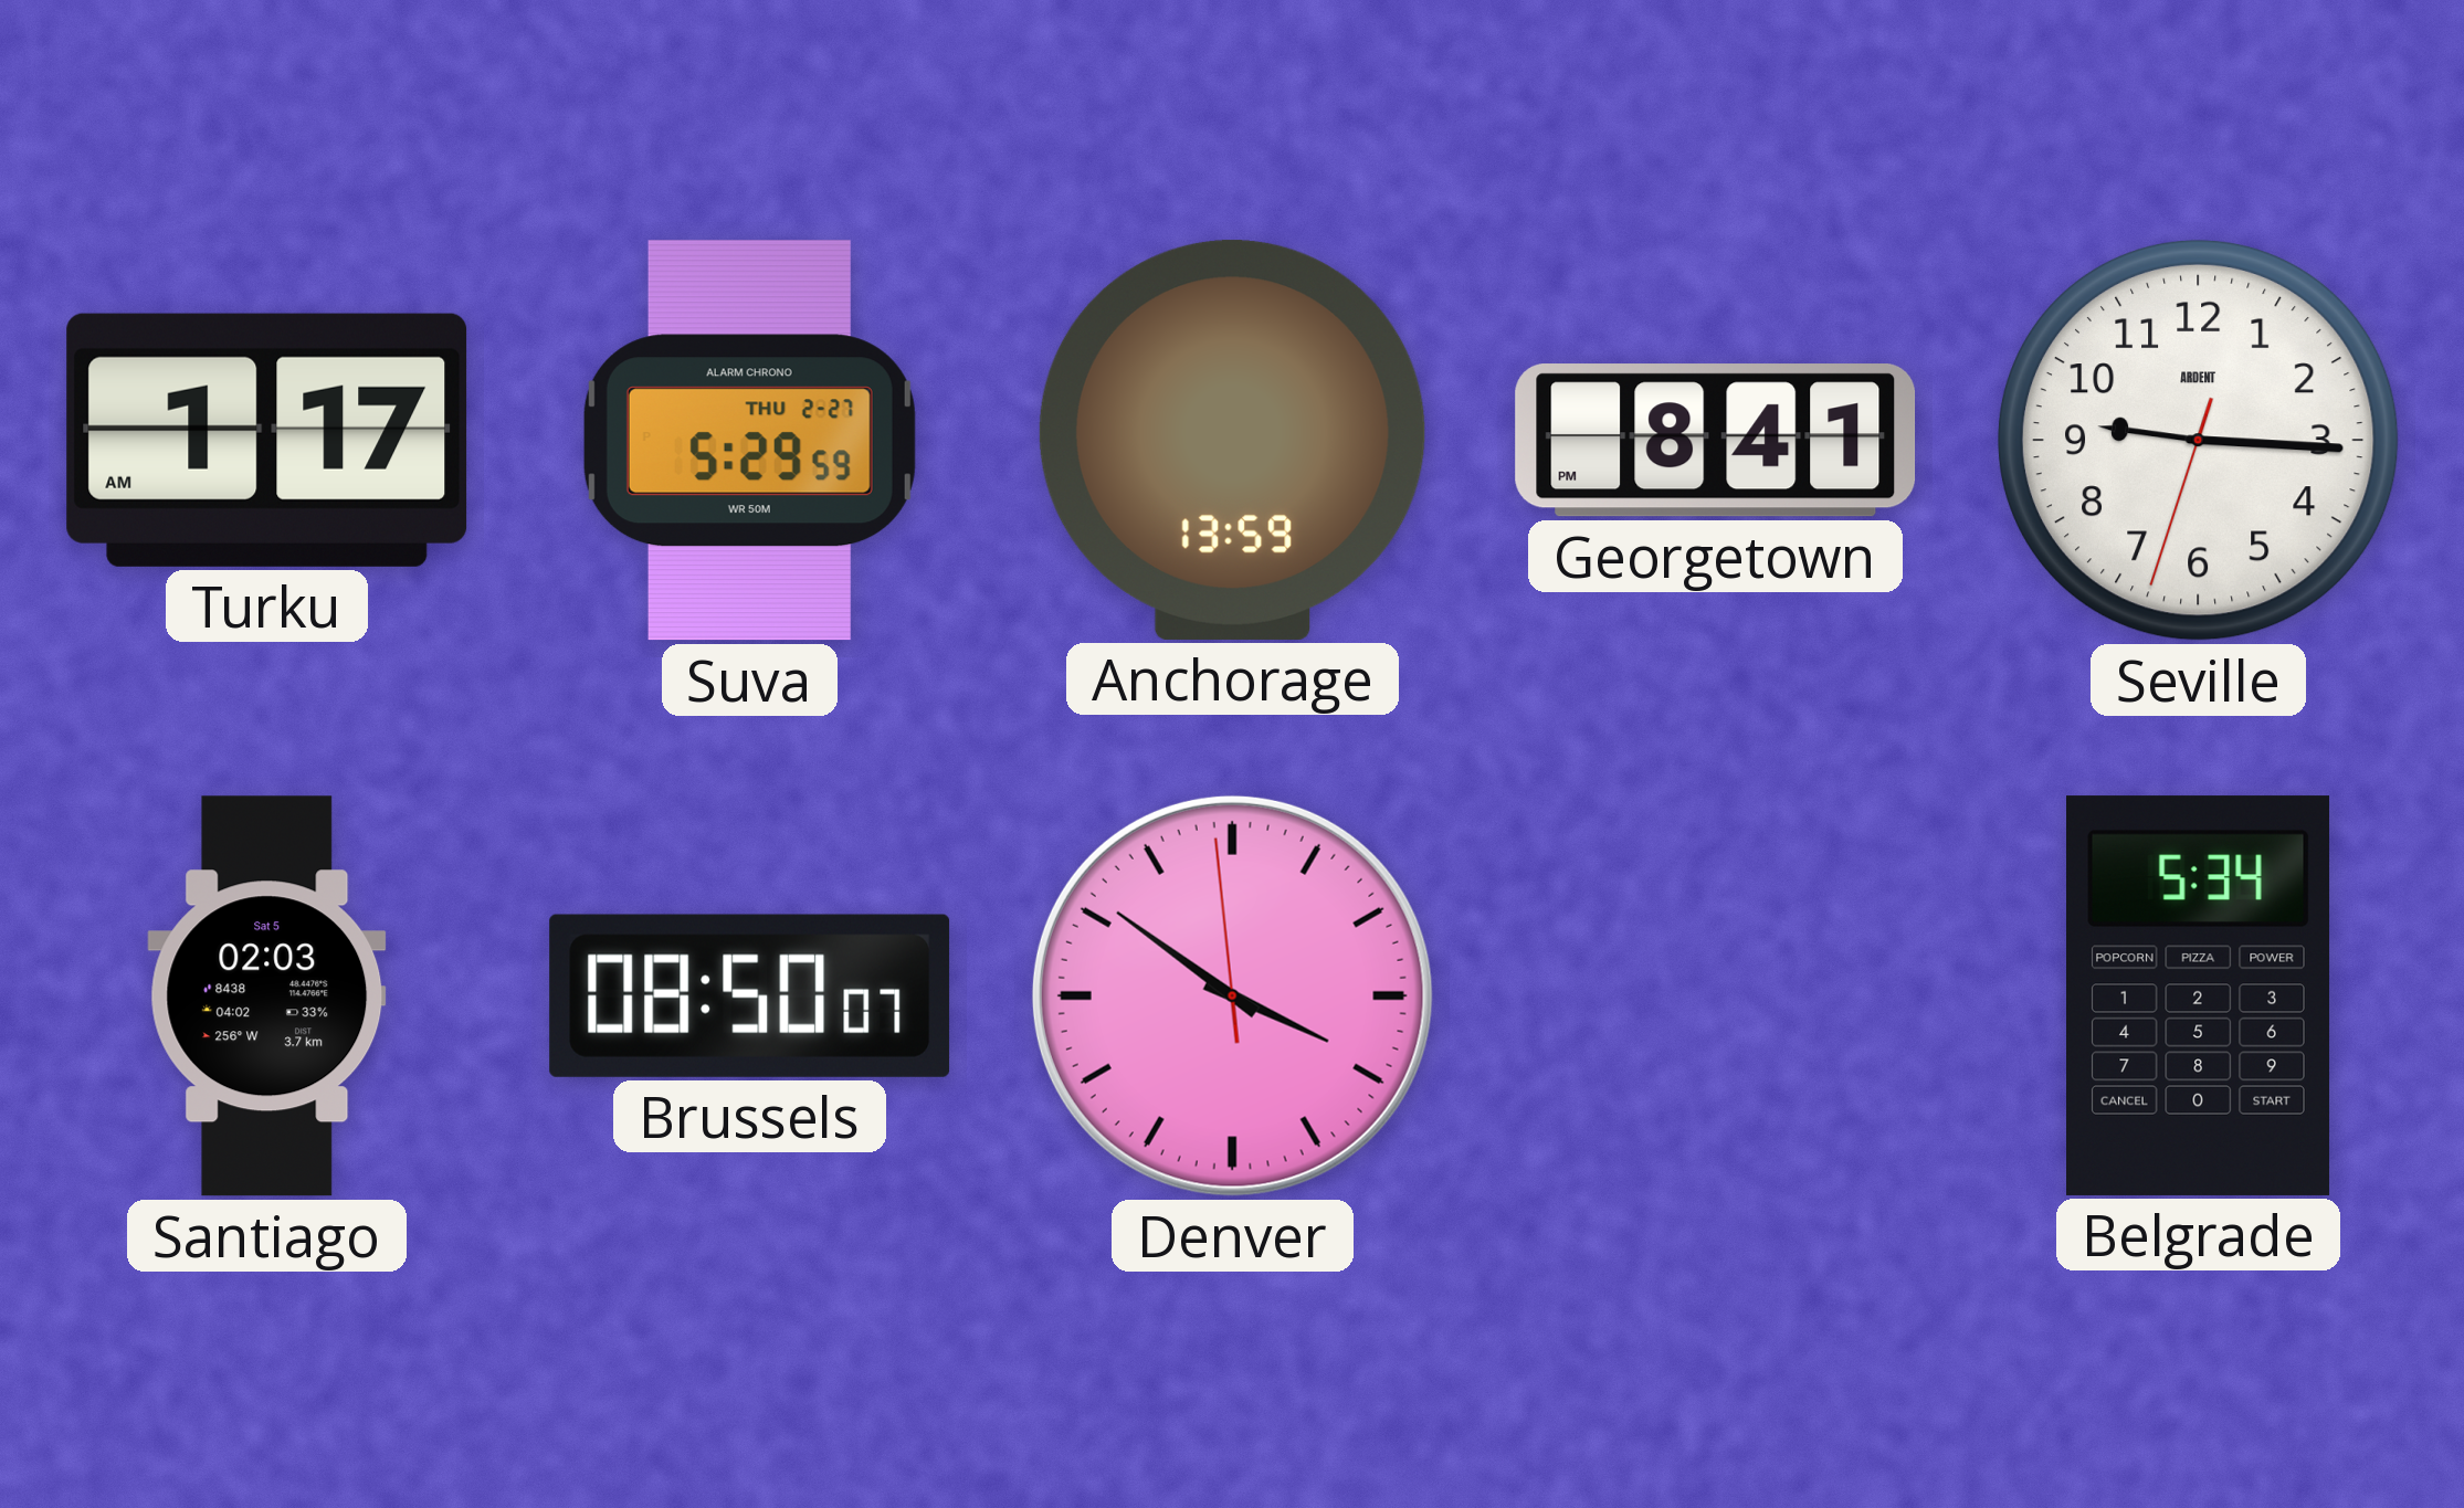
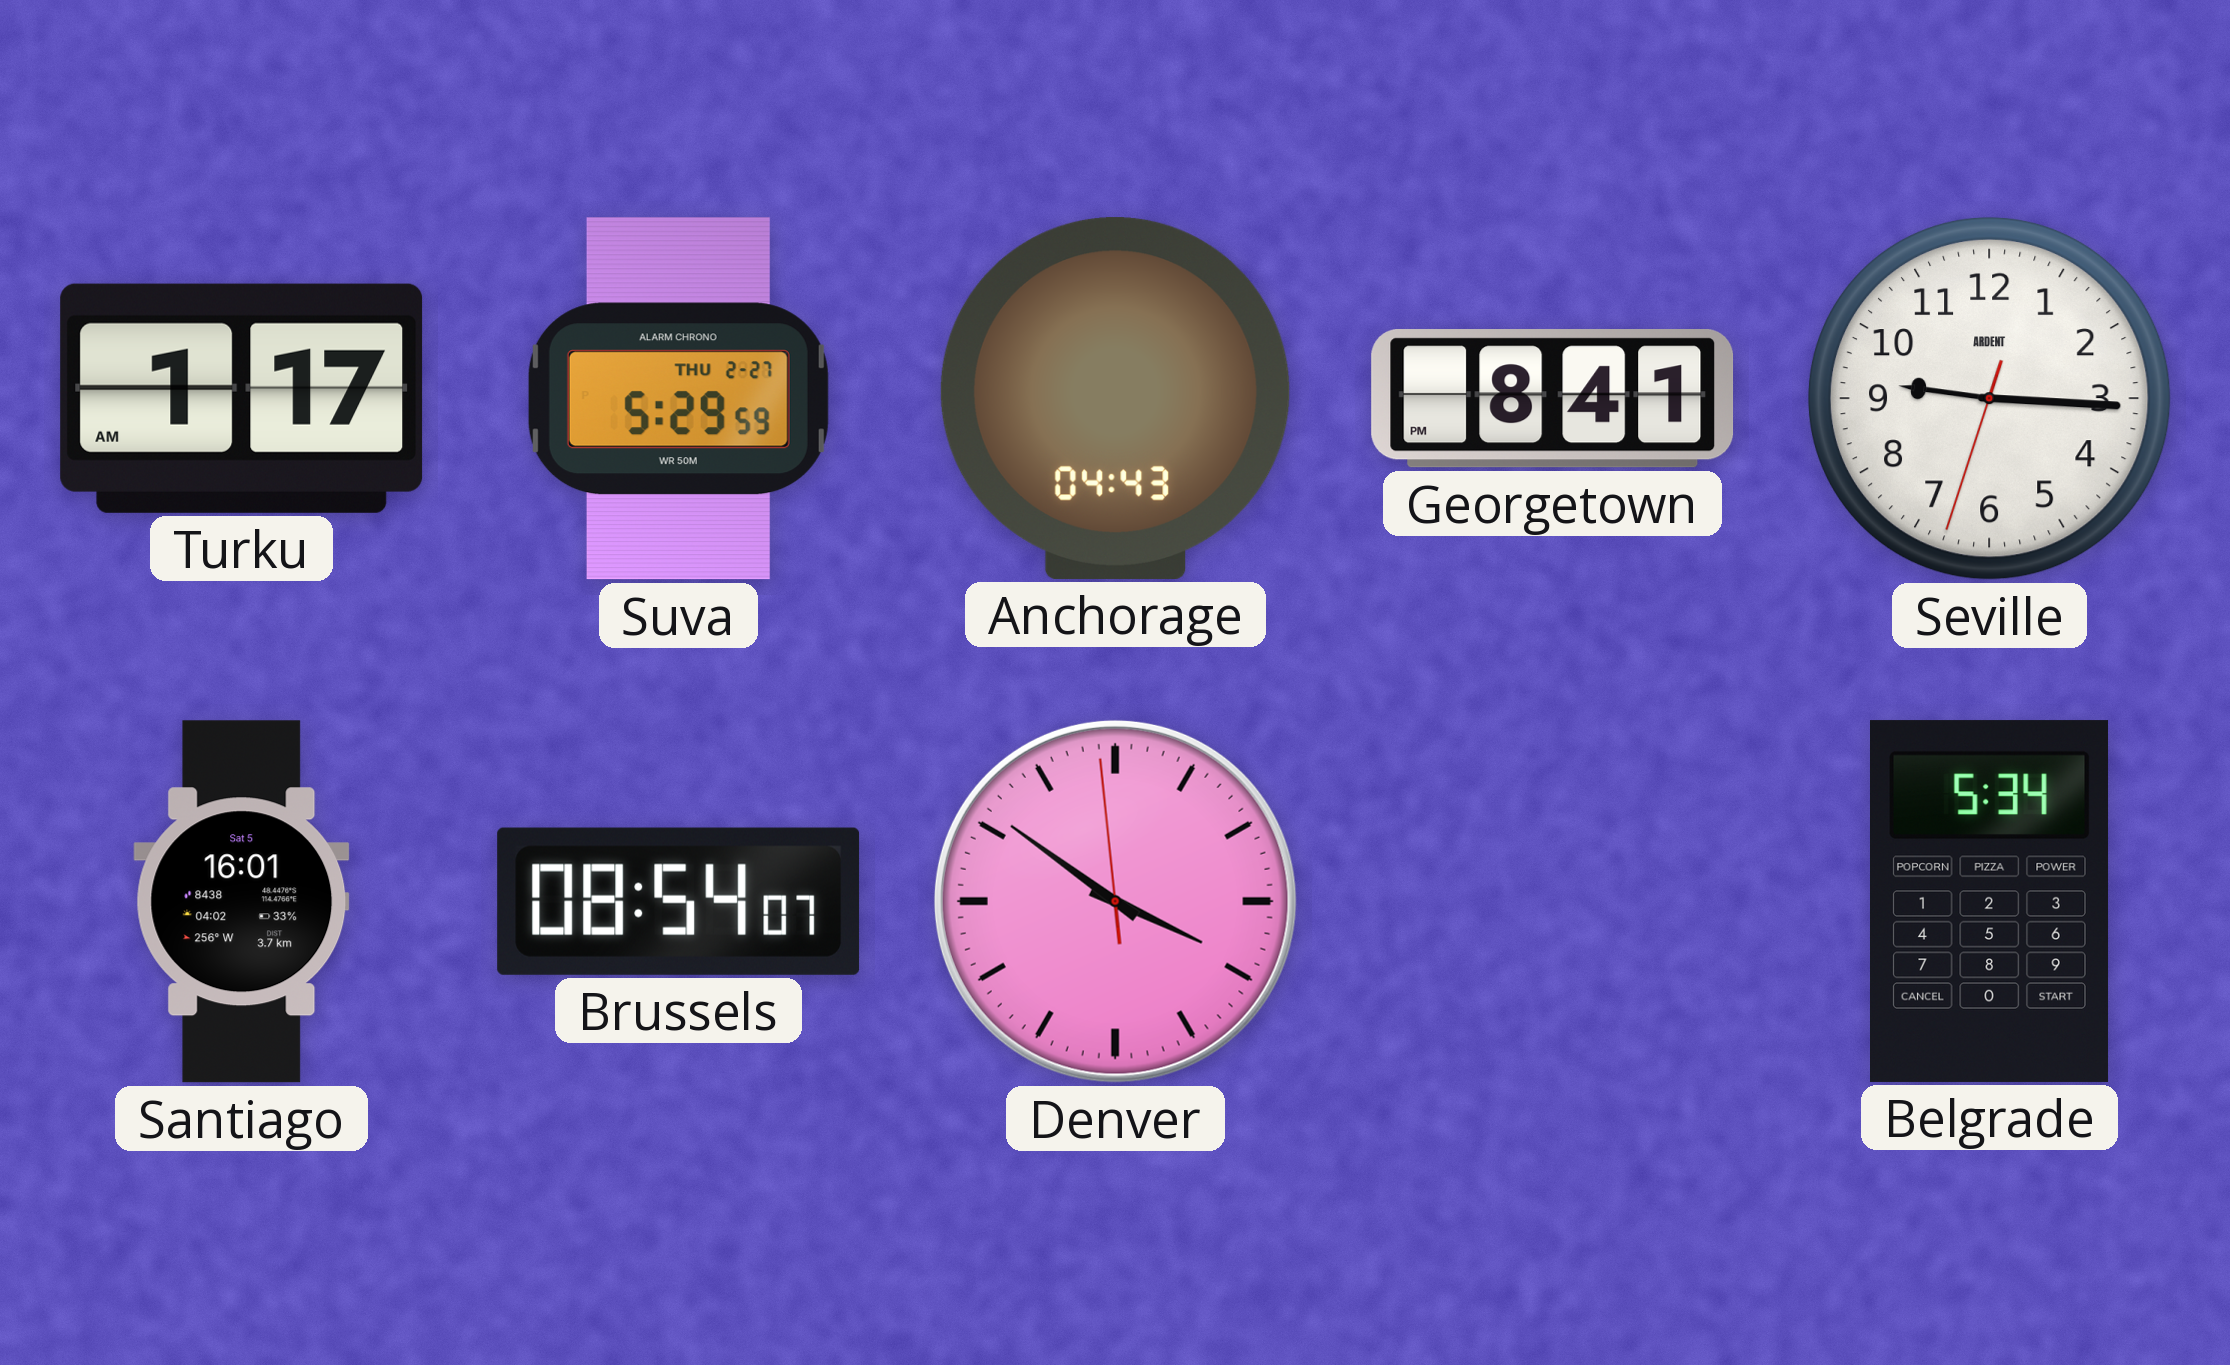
Anchorage: 13:59 -> 04:43
Santiago: 02:03 -> 16:01
Brussels: 08:50 -> 08:54
